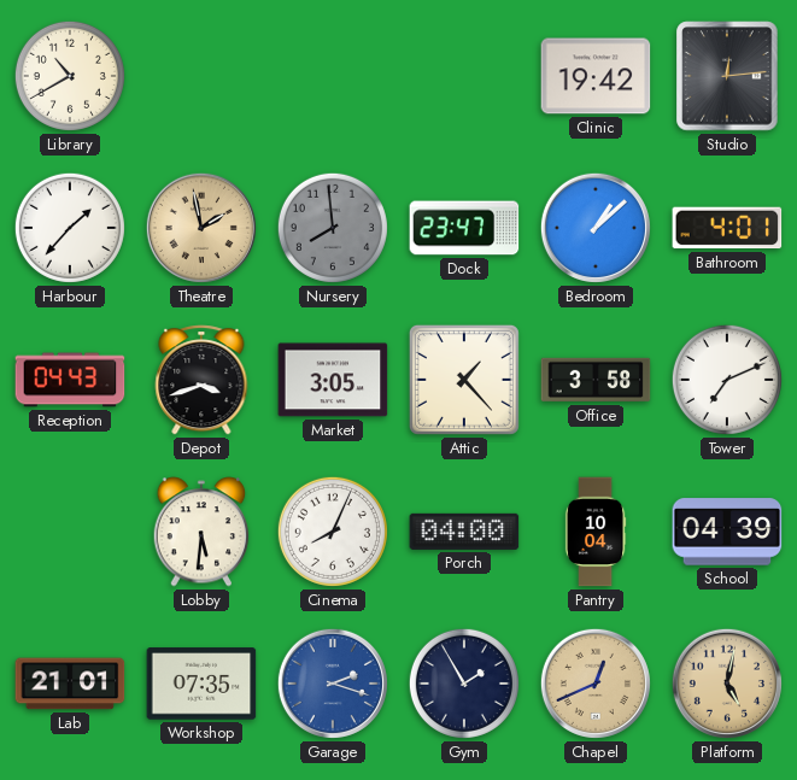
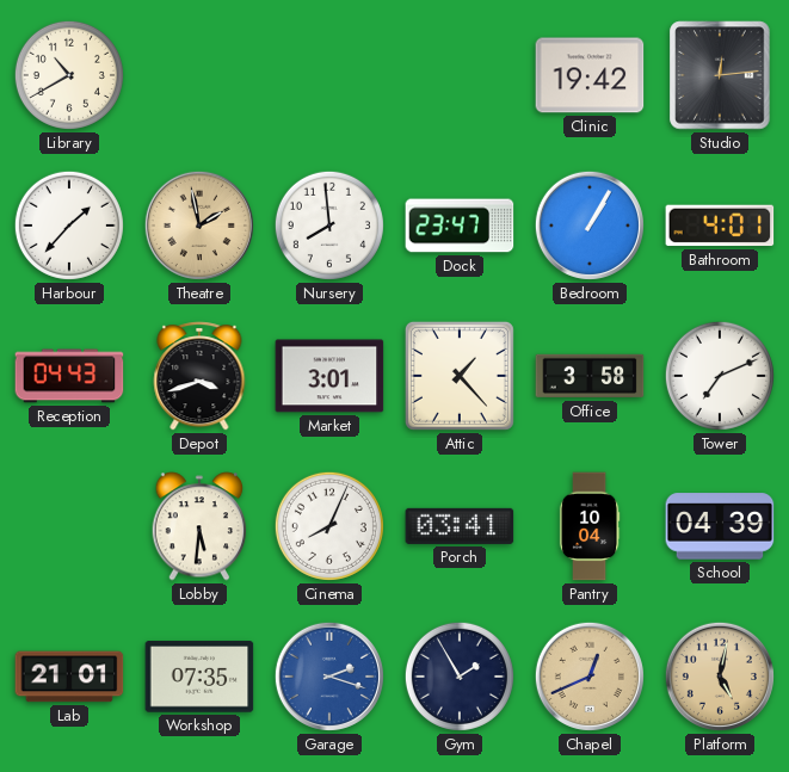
Nursery dial: grey -> white
Bedroom: 1:08 -> 1:05
Market: 3:05 -> 3:01
Porch: 04:00 -> 03:41
